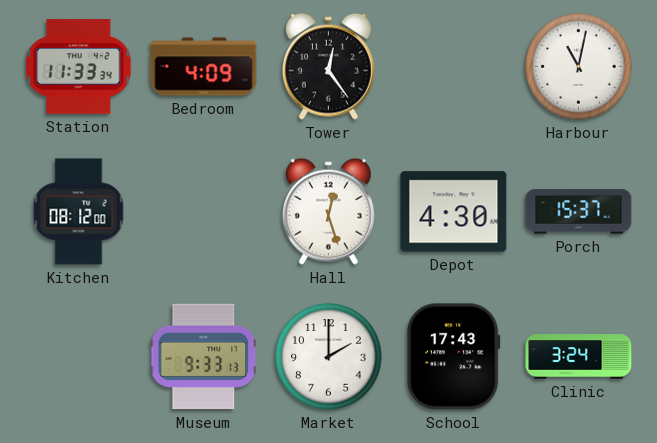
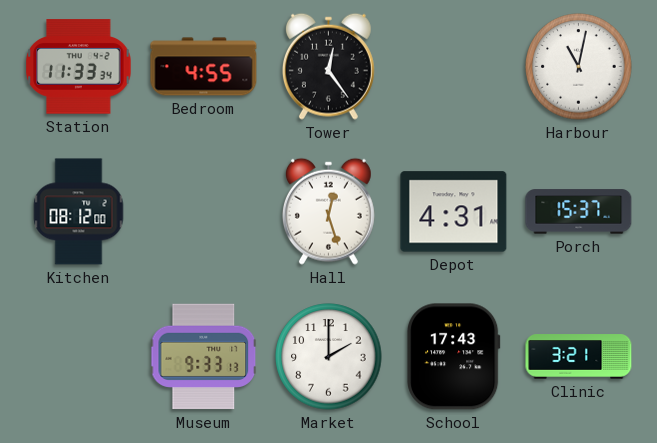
Bedroom: 4:09 -> 4:55
Depot: 4:30 -> 4:31
Clinic: 3:24 -> 3:21
